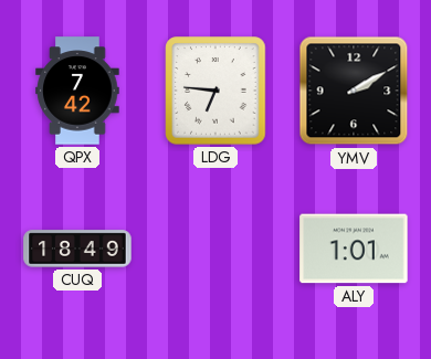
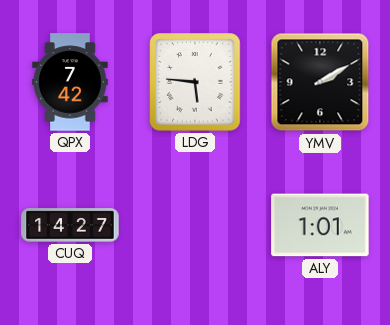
LDG: 6:46 -> 5:46
CUQ: 18:49 -> 14:27
